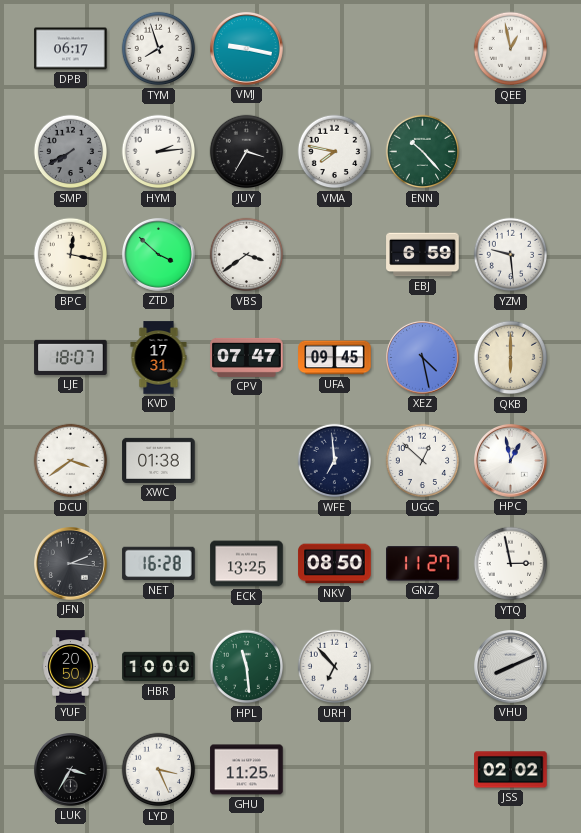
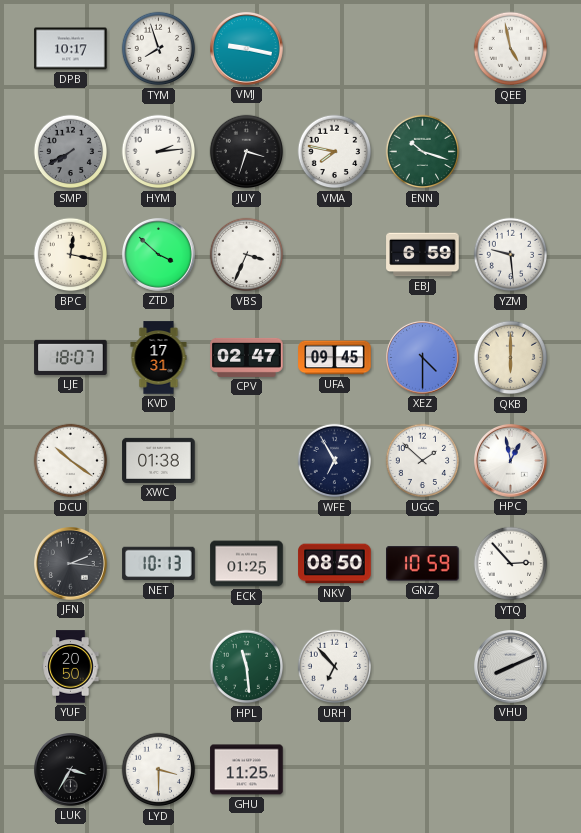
DPB: 06:17 -> 10:17
QEE: 12:58 -> 4:58
JUY: 3:35 -> 3:33
ENN: 10:23 -> 10:18
VBS: 3:39 -> 3:34
CPV: 07:47 -> 02:47
XEZ: 4:28 -> 4:30
DCU: 3:39 -> 10:21
WFE: 6:59 -> 6:55
UGC: 12:52 -> 1:52
NET: 16:28 -> 10:13
ECK: 13:25 -> 01:25
GNZ: 11:27 -> 10:59
YTQ: 2:58 -> 2:53
HBR: 10:00 -> none
LYD: 3:26 -> 3:30
JSS: 02:02 -> none
